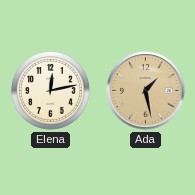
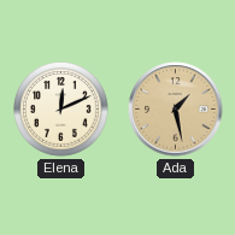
Elena: 12:13 -> 12:11
